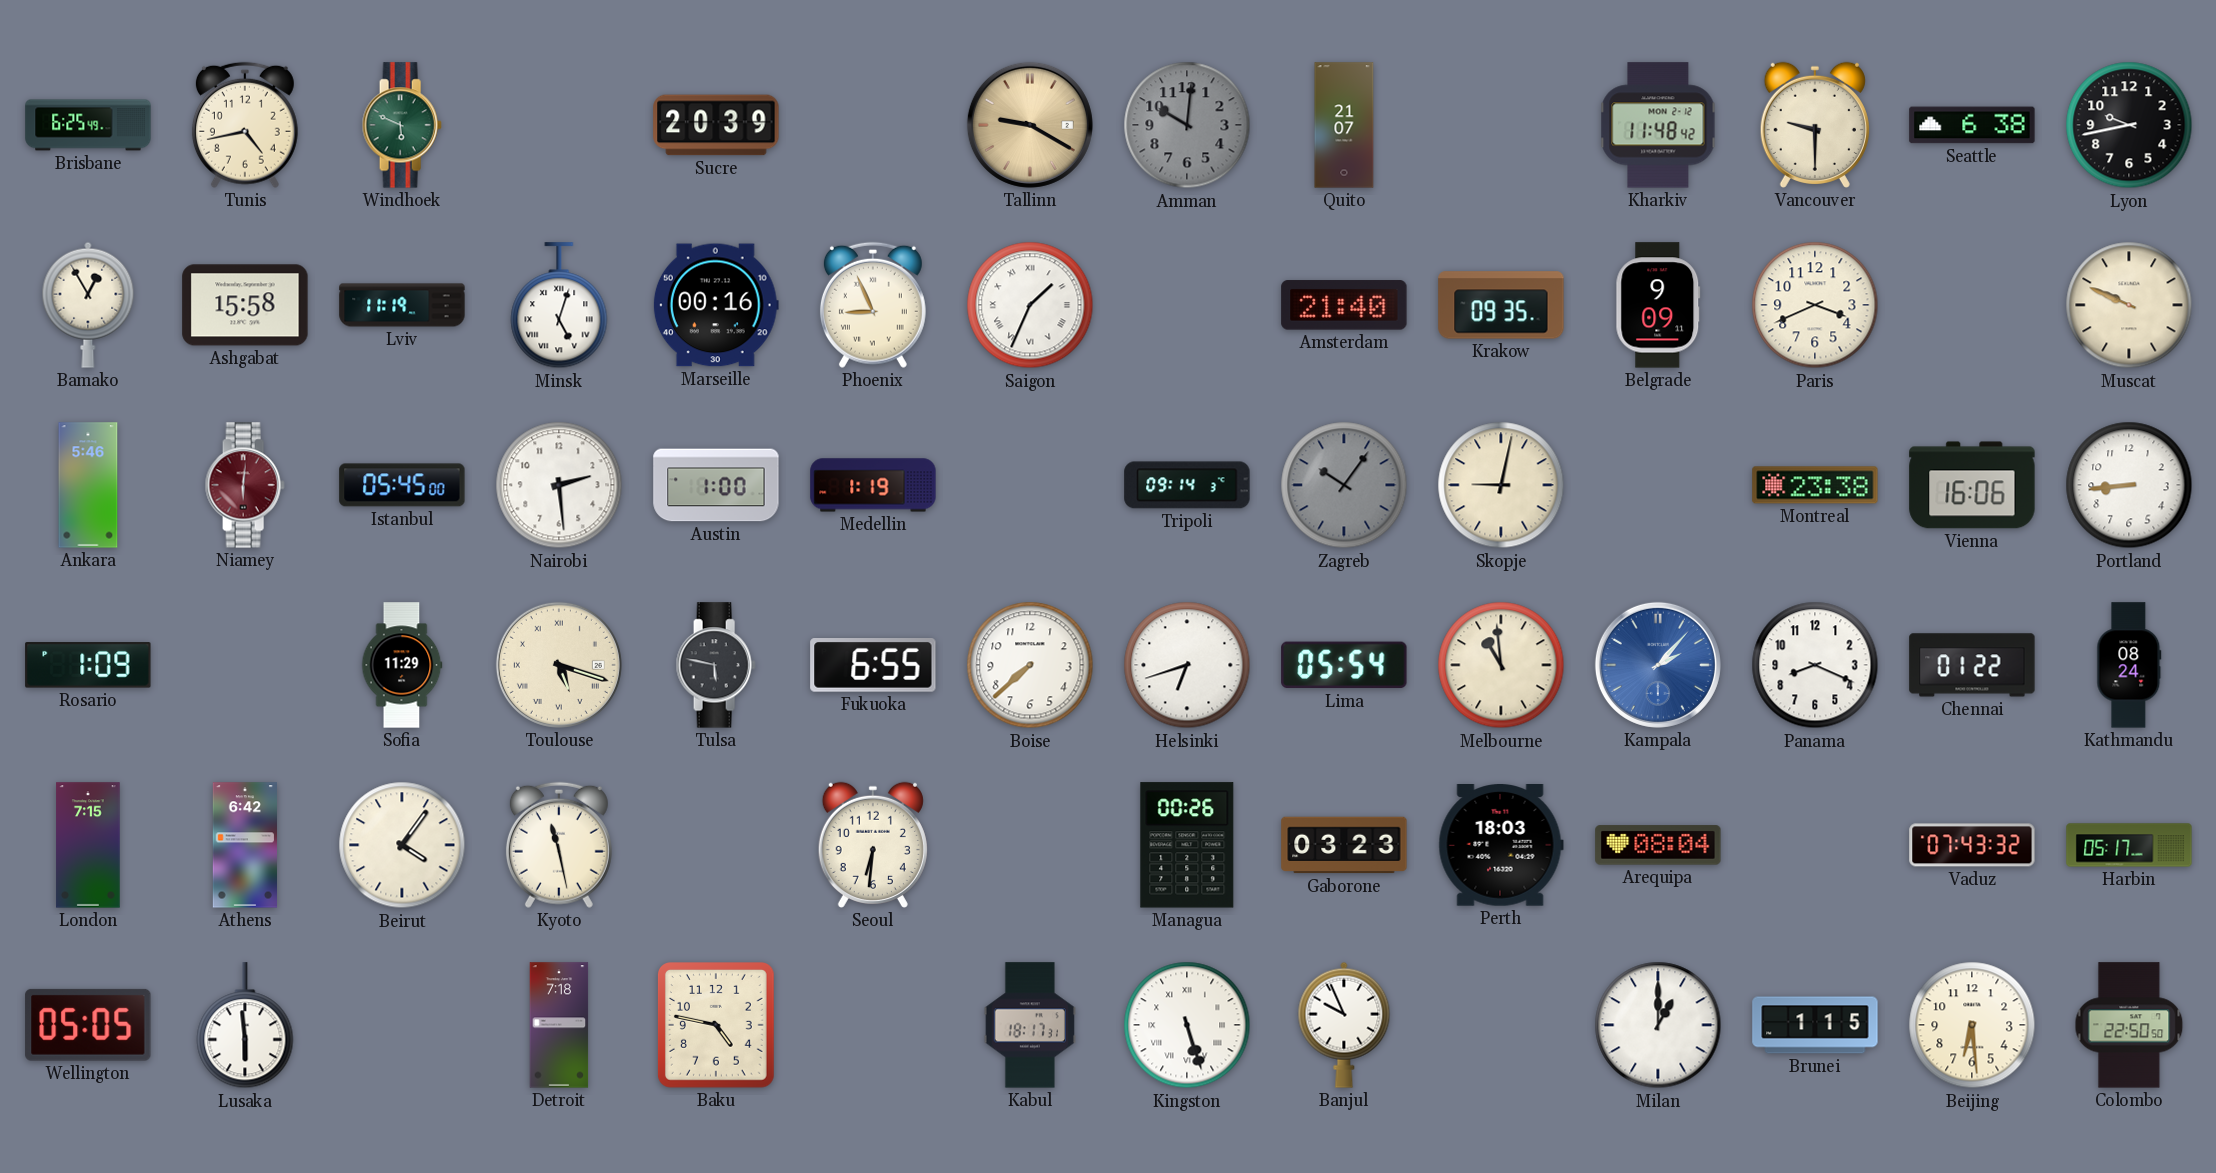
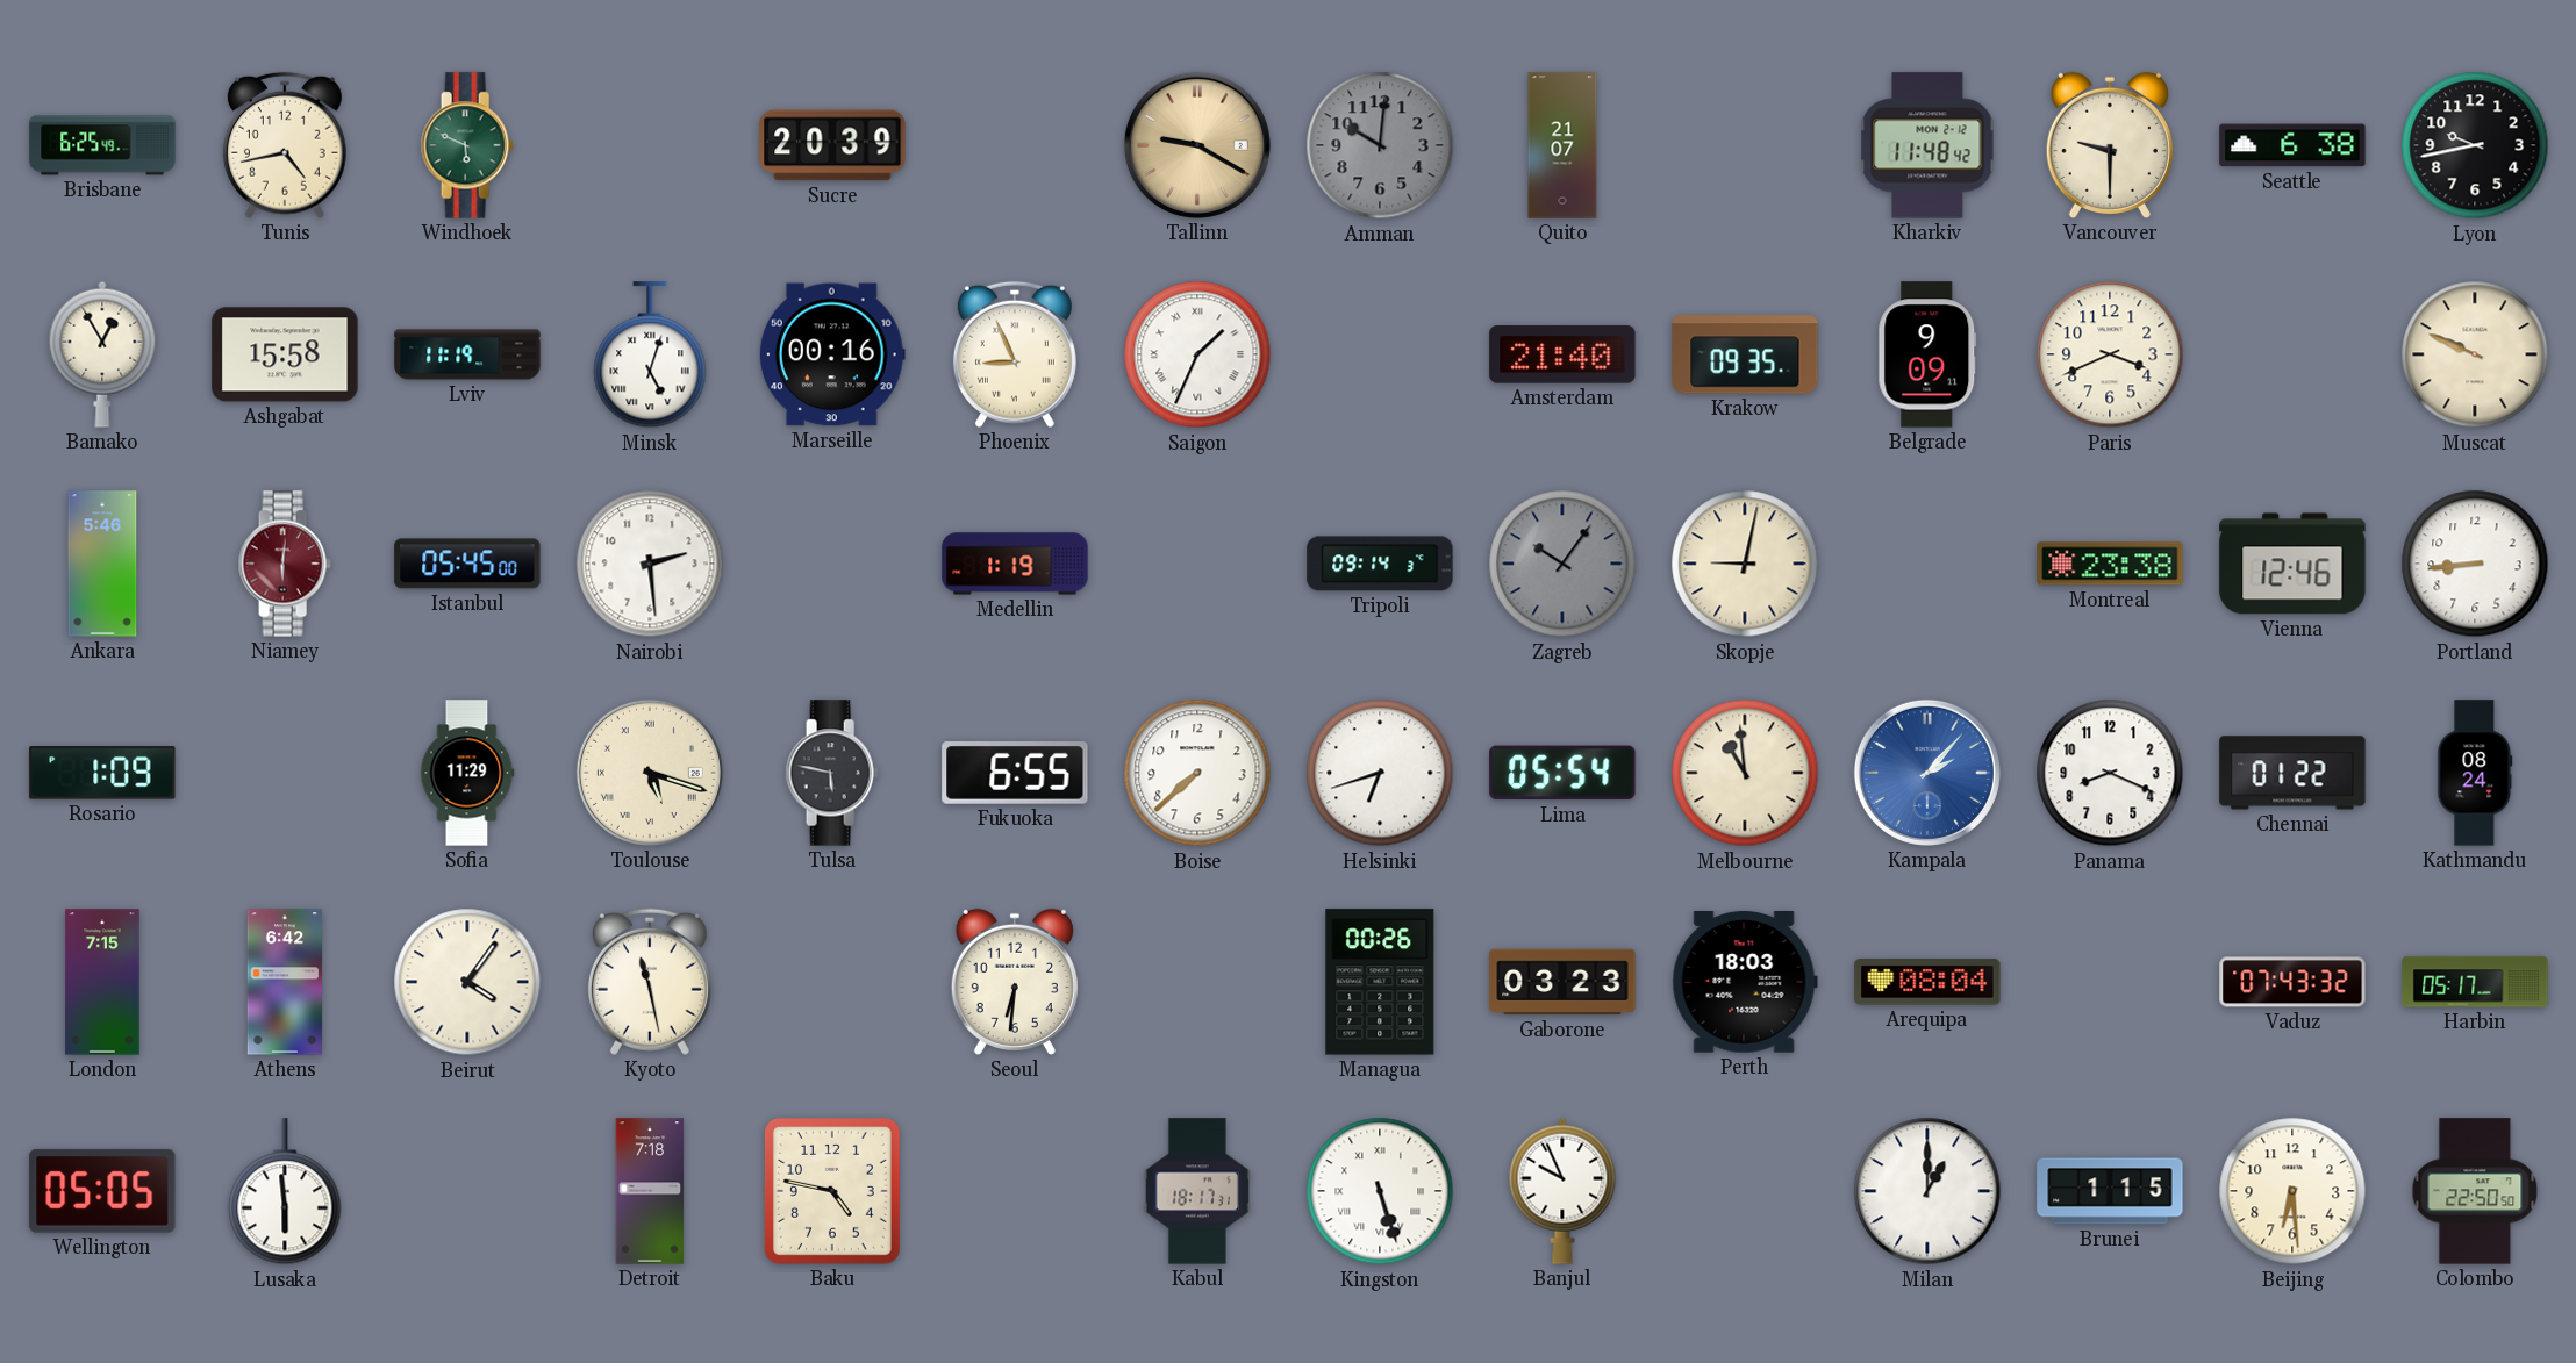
Austin: 1:00 -> none
Vienna: 16:06 -> 12:46
